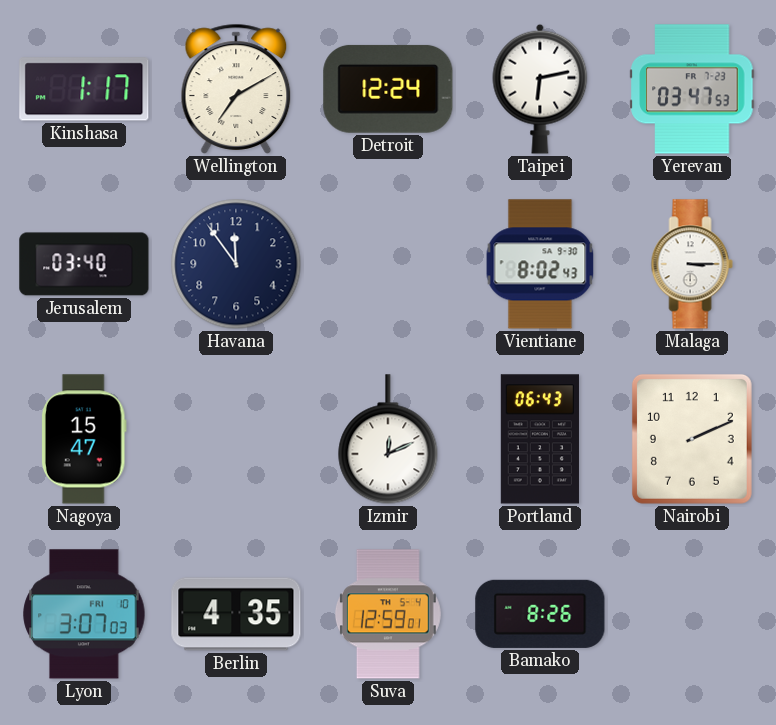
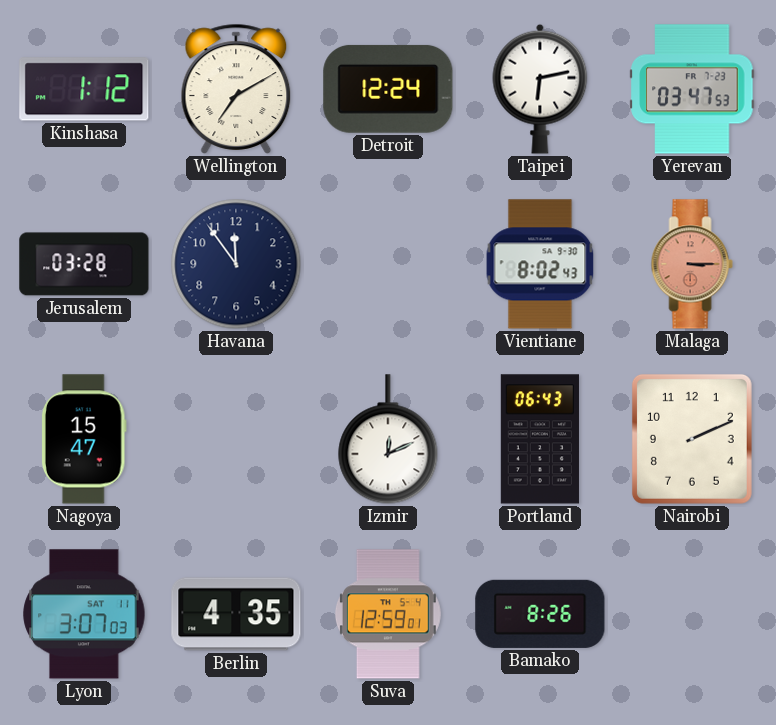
Kinshasa: 1:17 -> 1:12
Jerusalem: 03:40 -> 03:28
Malaga dial: white -> salmon
Lyon date: FRI 10 -> SAT 11
